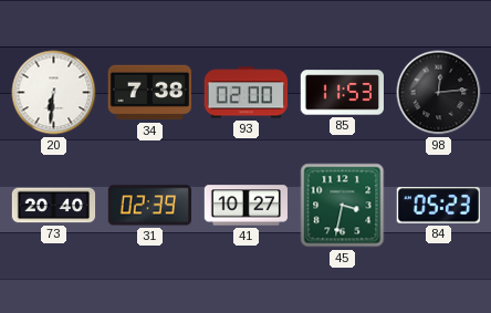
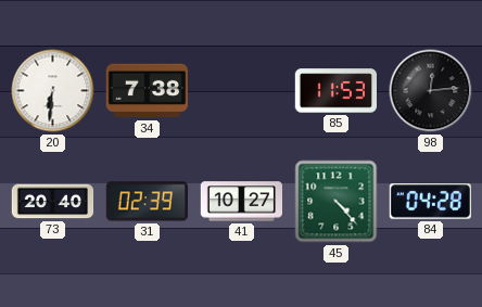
93: 02:00 -> none
45: 3:32 -> 4:23
84: 05:23 -> 04:28
